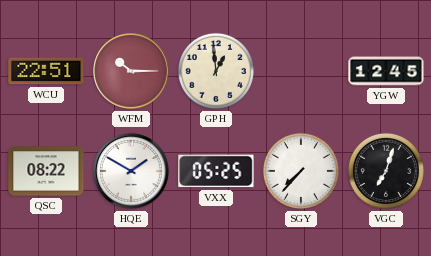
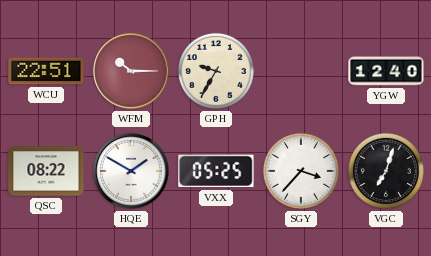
GPH: 12:59 -> 9:35
YGW: 12:45 -> 12:40
SGY: 7:37 -> 3:37
